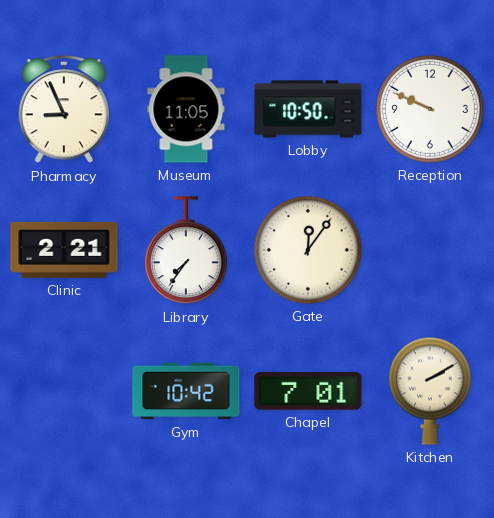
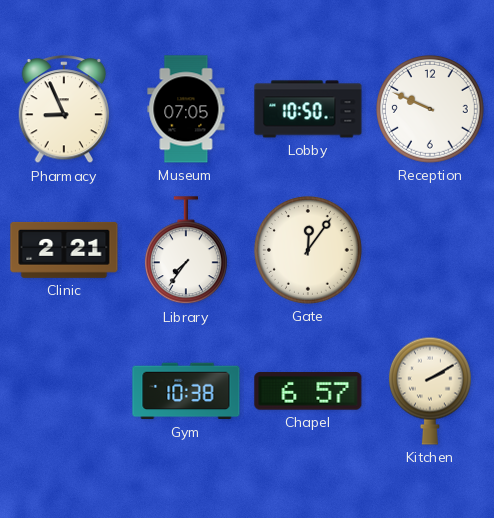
Museum: 11:05 -> 07:05
Gym: 10:42 -> 10:38
Chapel: 7:01 -> 6:57
